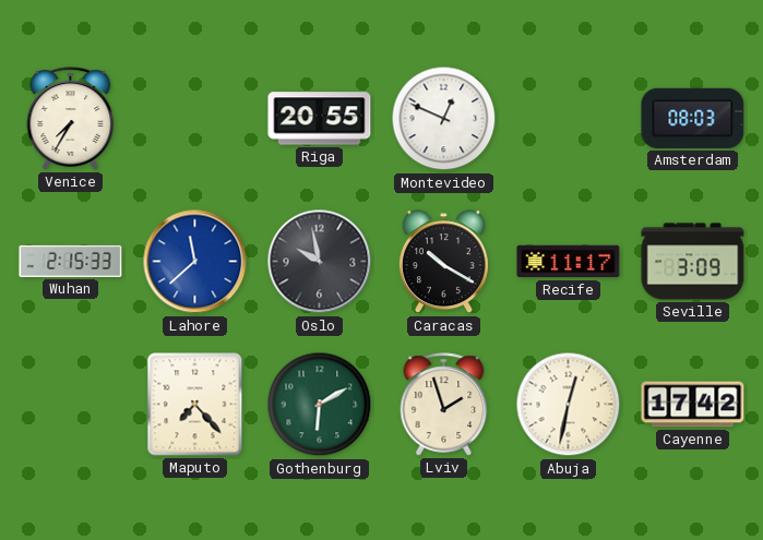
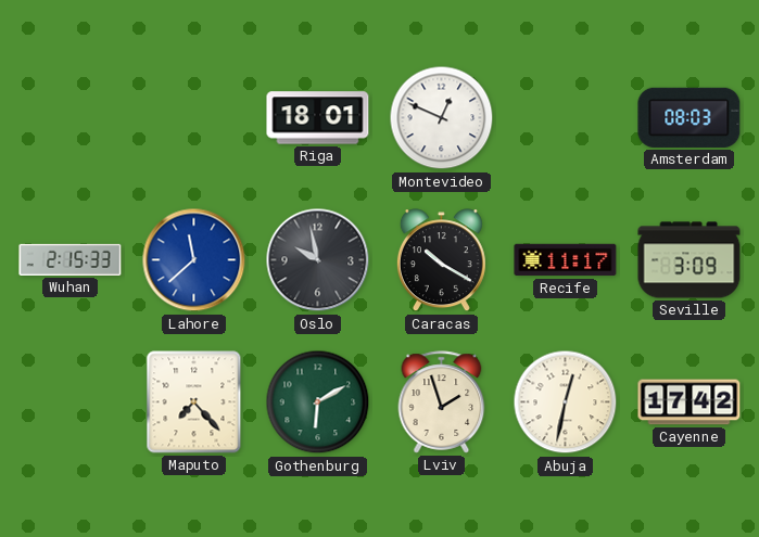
Venice: 7:35 -> none
Riga: 20:55 -> 18:01
